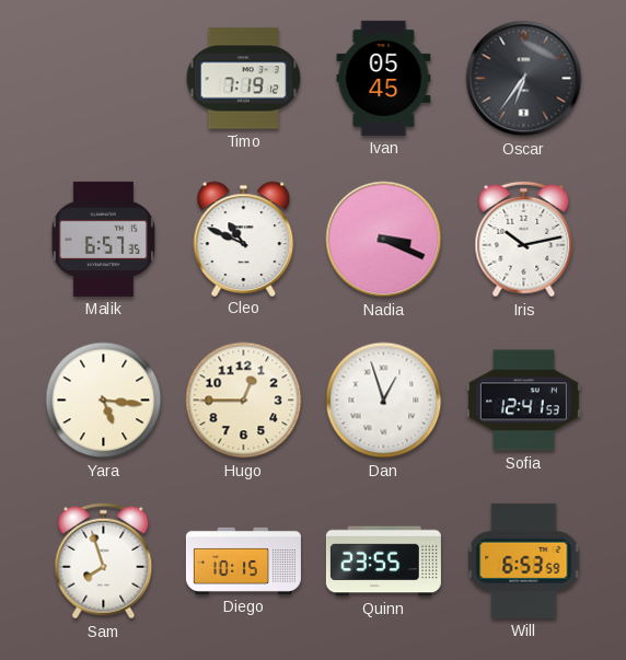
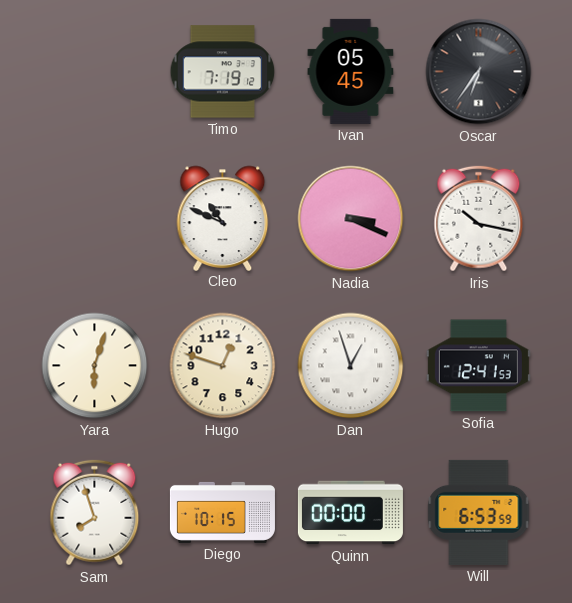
Malik: 6:57 -> none
Iris: 10:13 -> 10:17
Yara: 5:16 -> 6:03
Hugo: 12:45 -> 12:48
Quinn: 23:55 -> 00:00
